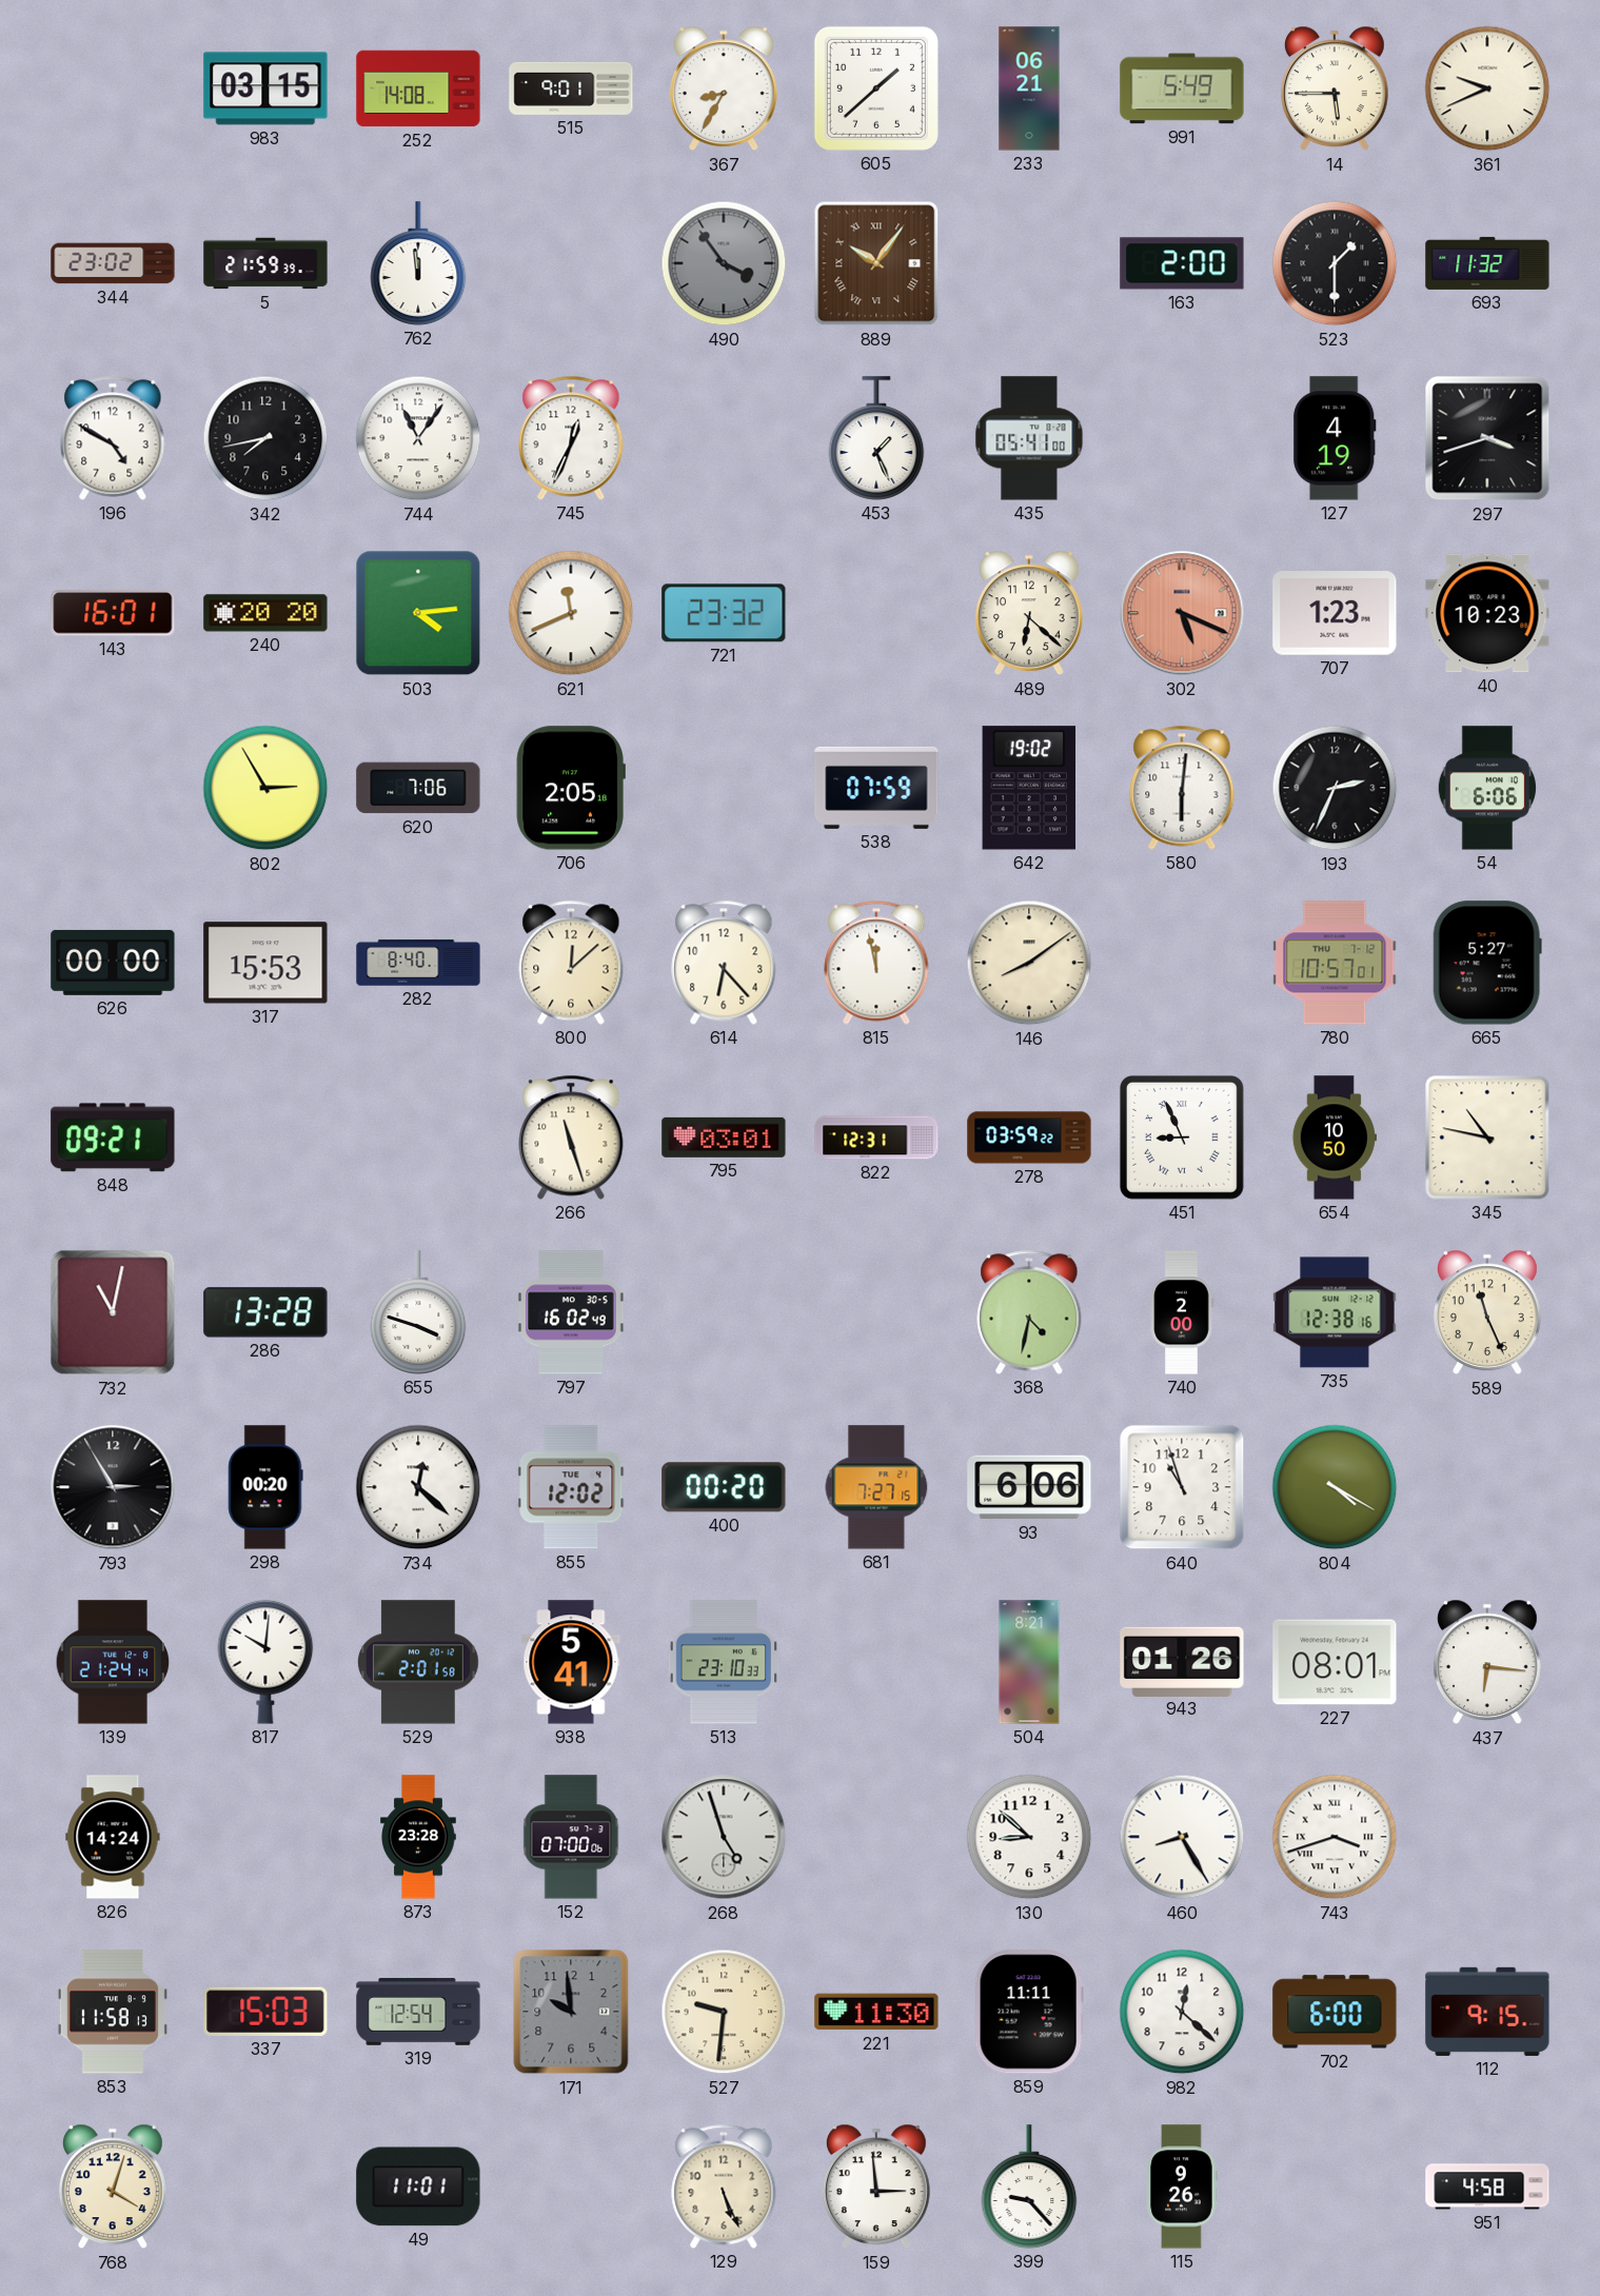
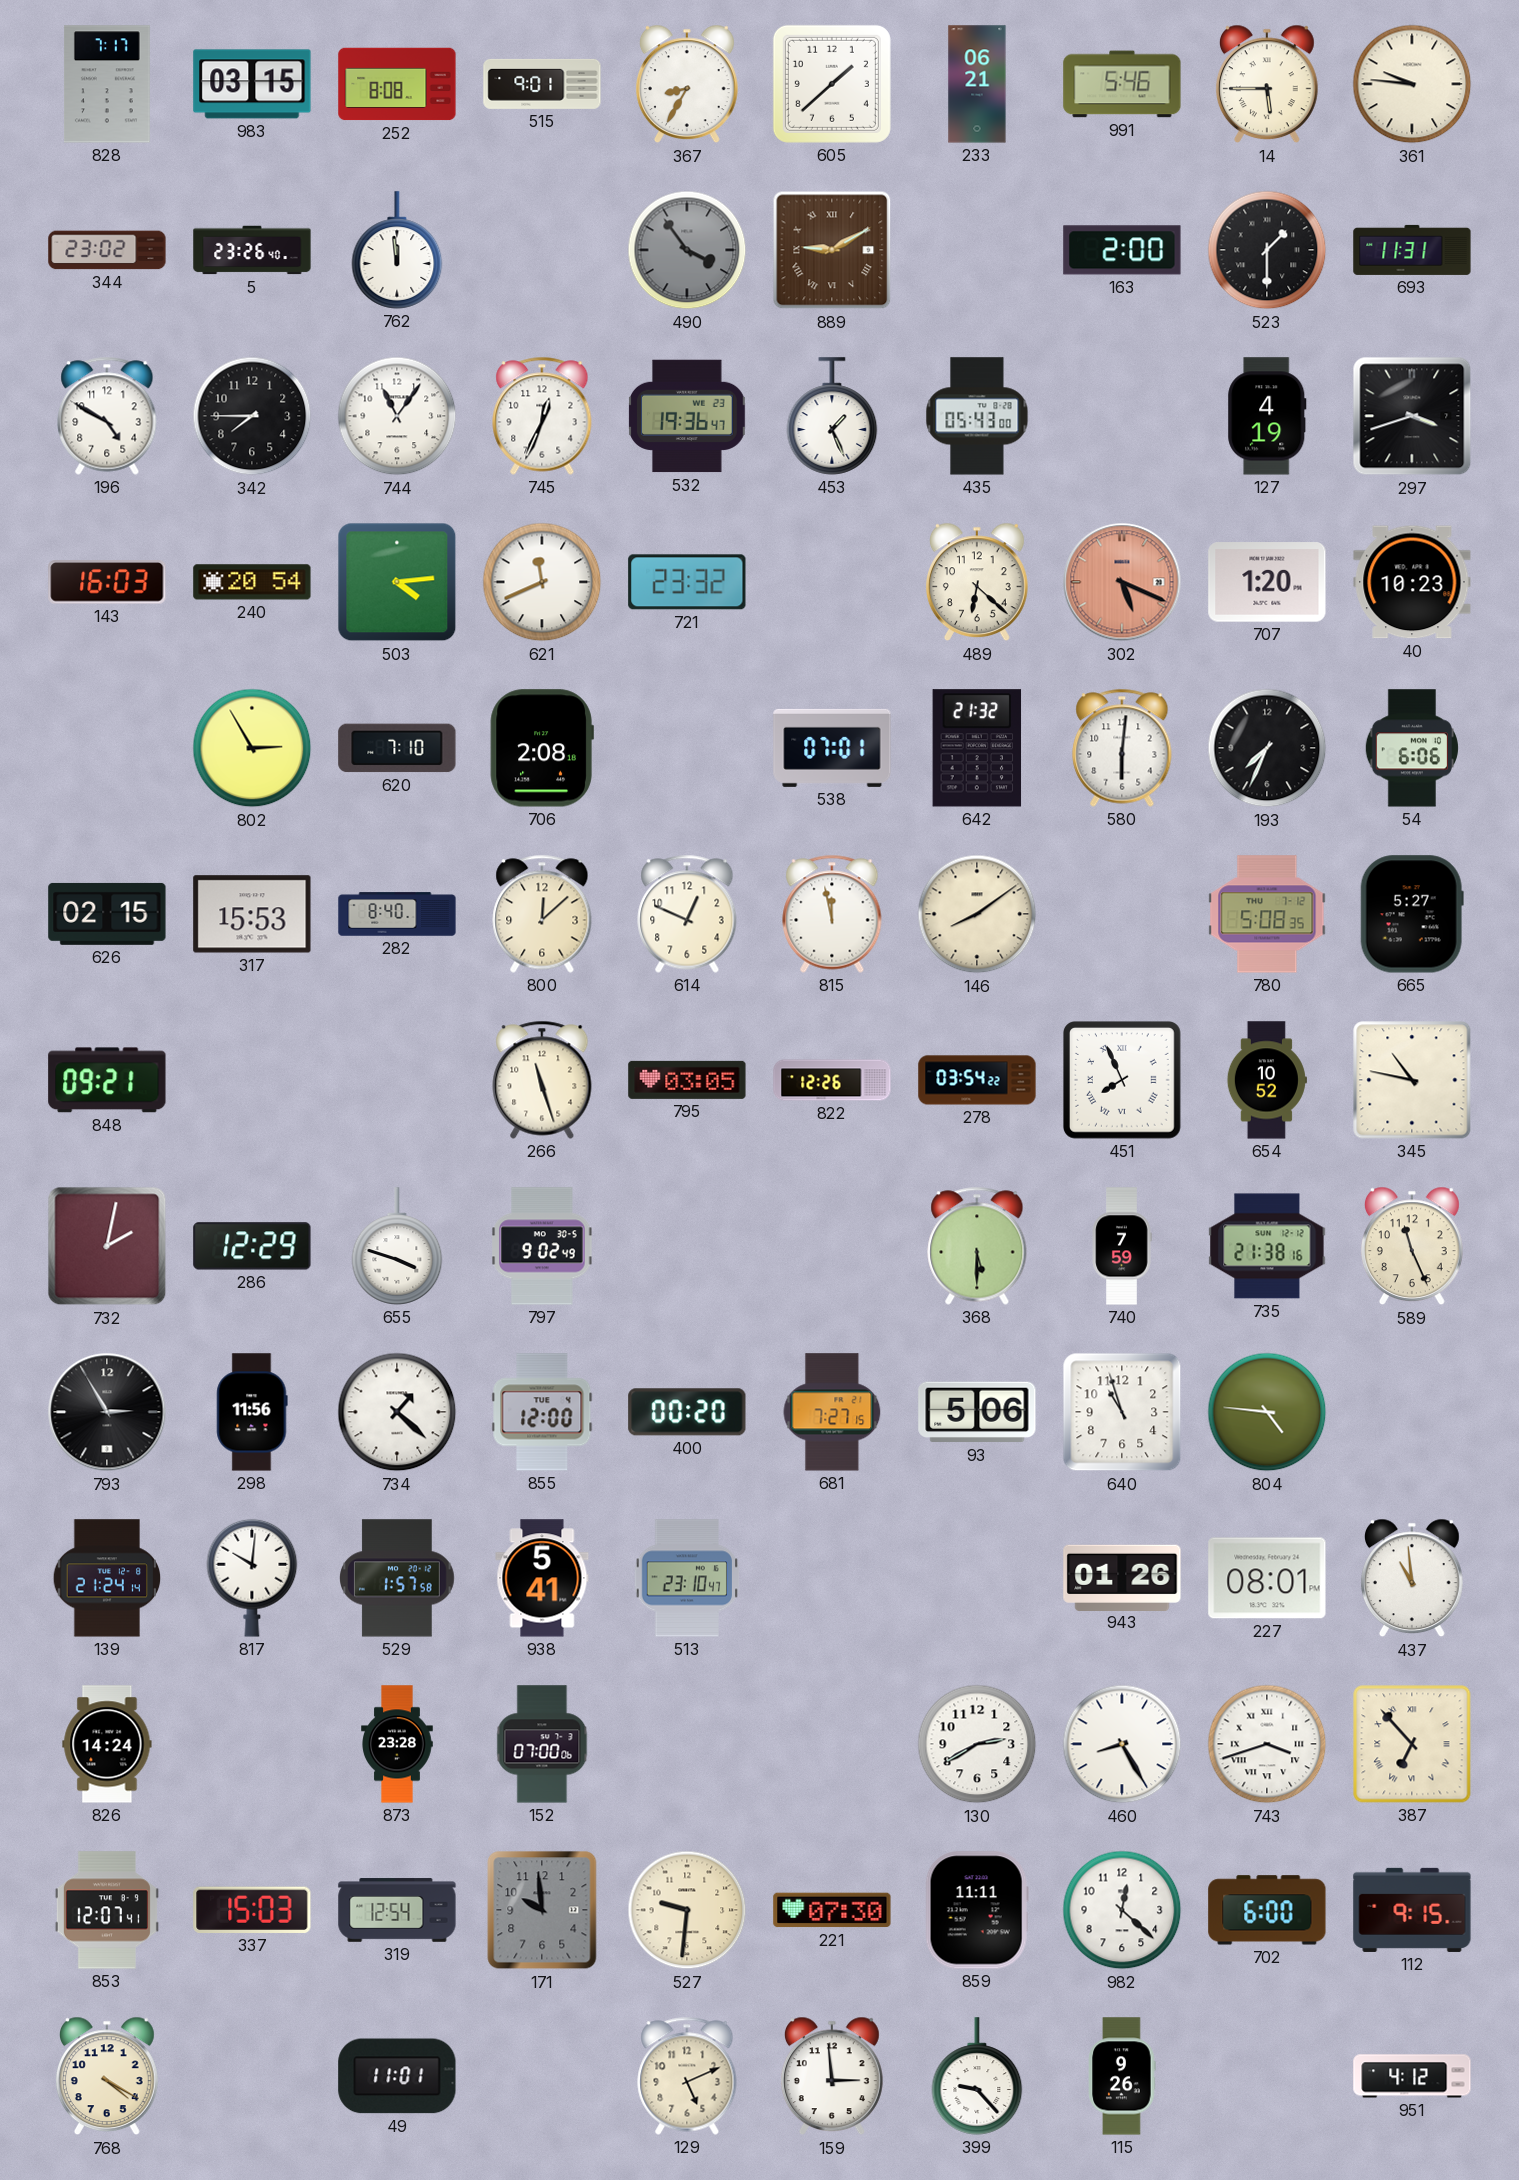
828: none -> 7:17
252: 14:08 -> 8:08
991: 5:49 -> 5:46
361: 9:41 -> 9:46
5: 21:59 -> 23:26
889: 10:06 -> 9:10
693: 11:32 -> 11:31
342: 7:43 -> 7:45
532: none -> 19:36
435: 05:41 -> 05:43
143: 16:01 -> 16:03
240: 20:20 -> 20:54
707: 1:23 -> 1:20
620: 7:06 -> 7:10
706: 2:05 -> 2:08
538: 07:59 -> 07:01
642: 19:02 -> 21:32
193: 2:34 -> 7:34
626: 00:00 -> 02:15
614: 6:23 -> 12:49
780: 10:57 -> 5:08
795: 03:01 -> 03:05
822: 12:31 -> 12:26
278: 03:59 -> 03:54
451: 8:56 -> 7:56
654: 10:50 -> 10:52
732: 11:02 -> 2:02
286: 13:28 -> 12:29
797: 16:02 -> 9:02
368: 4:32 -> 5:30
740: 2:00 -> 7:59
735: 12:38 -> 21:38
298: 00:20 -> 11:56
734: 12:22 -> 1:22
855: 12:02 -> 12:00
93: 6:06 -> 5:06
804: 4:20 -> 4:46
529: 2:01 -> 1:57
513: 23:10:33 -> 23:10:47
504: 8:21 -> none
437: 6:16 -> 10:59
268: 4:57 -> none
130: 8:52 -> 2:40
387: none -> 6:53
853: 11:58 -> 12:07
221: 11:30 -> 07:30
768: 4:03 -> 4:20
129: 5:26 -> 5:11
951: 4:58 -> 4:12
